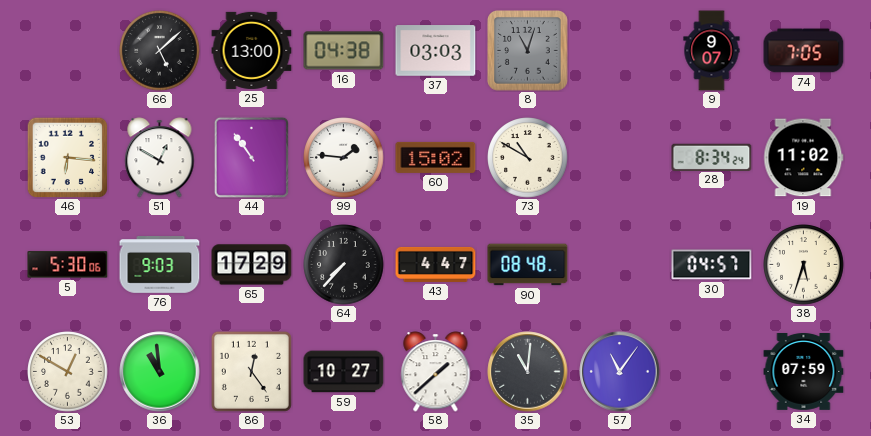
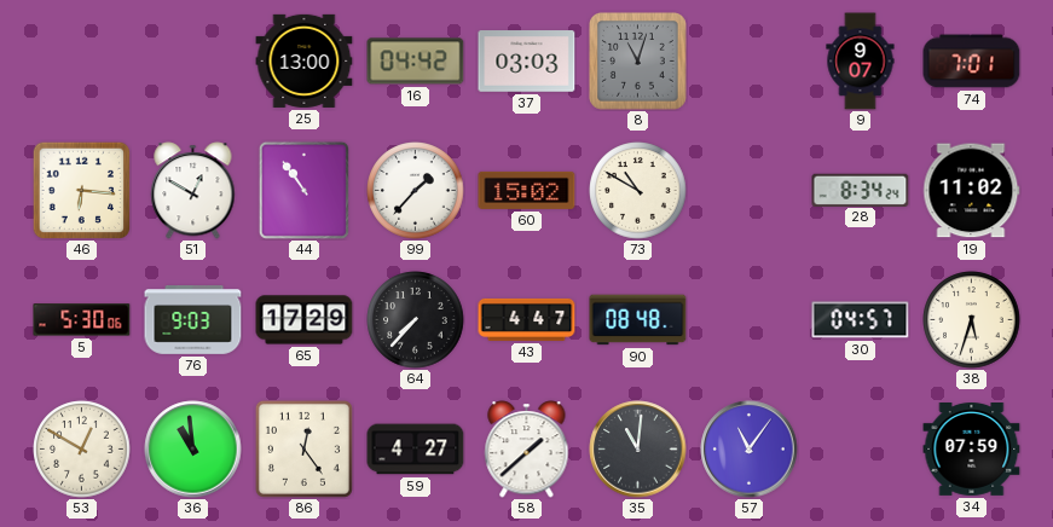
66: 5:08 -> none
16: 04:38 -> 04:42
74: 7:05 -> 7:01
99: 1:46 -> 1:37
59: 10:27 -> 4:27
